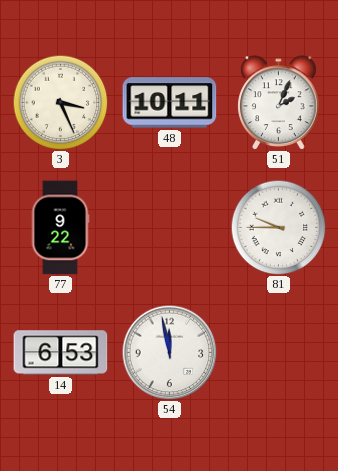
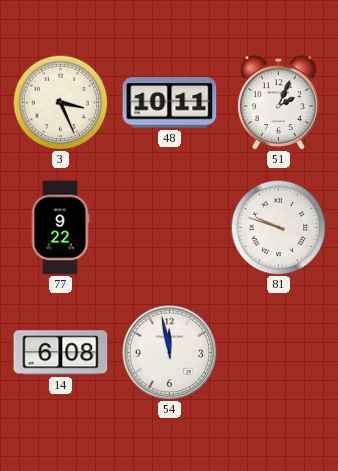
81: 9:45 -> 9:48
14: 6:53 -> 6:08
